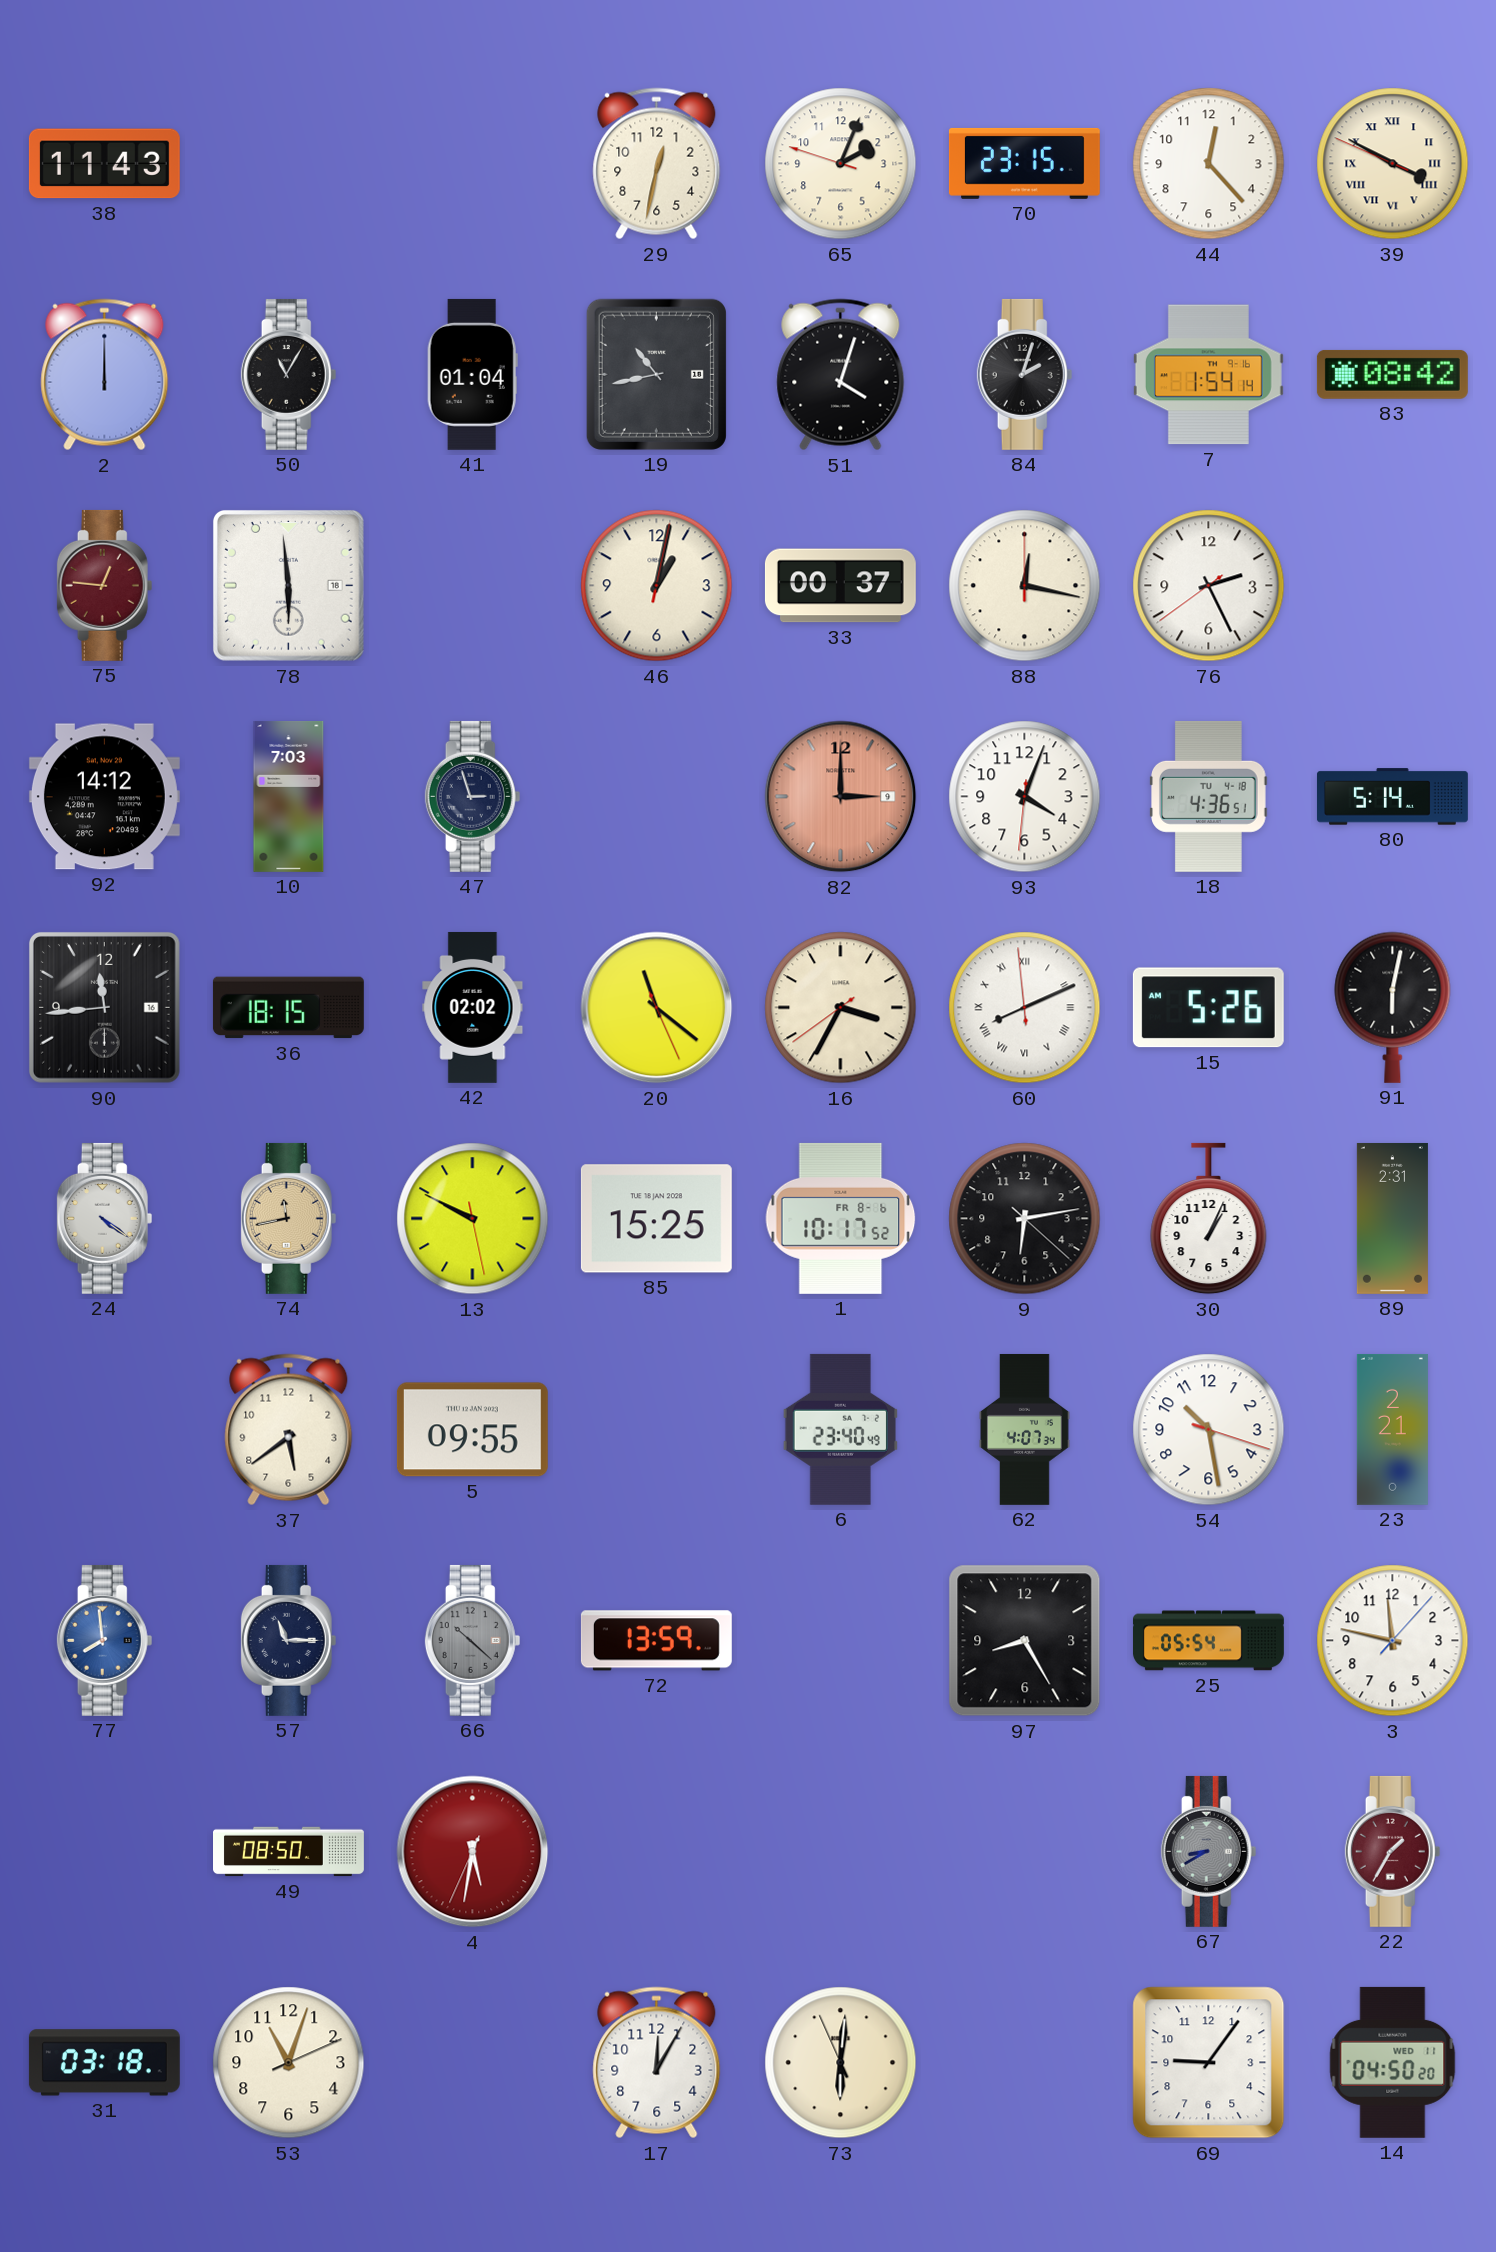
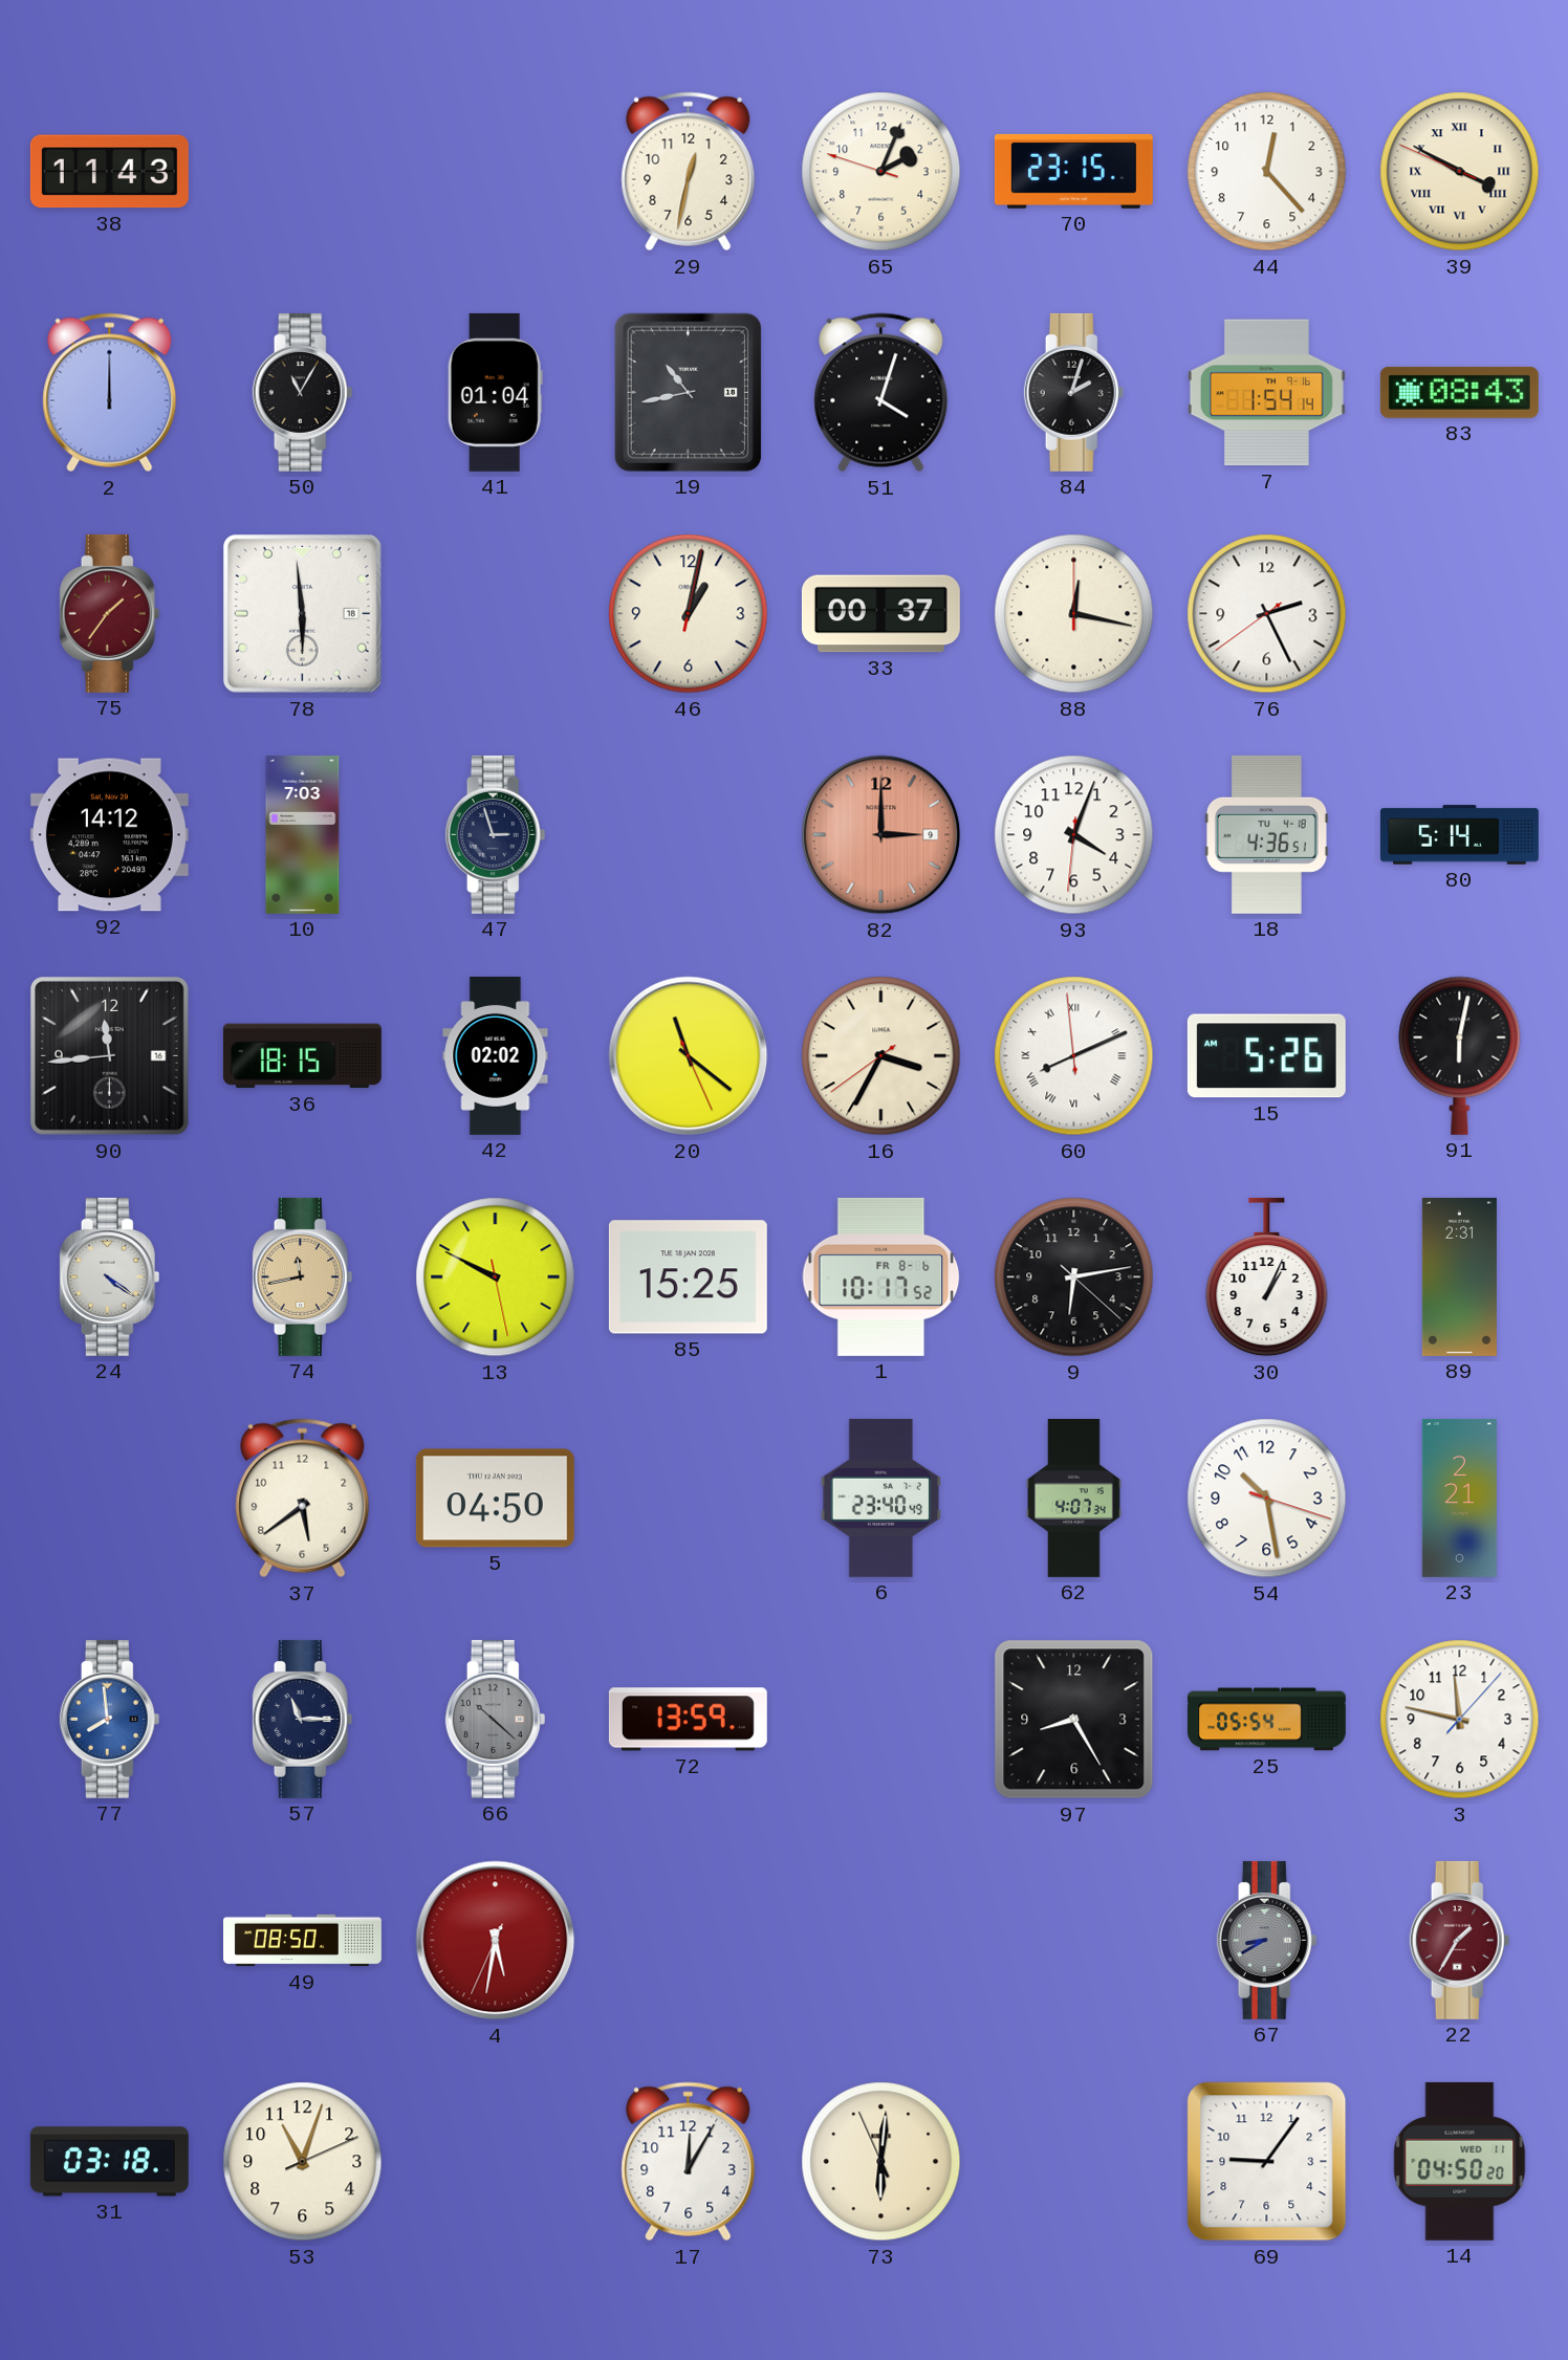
83: 08:42 -> 08:43
75: 12:46 -> 1:36
5: 09:55 -> 04:50
